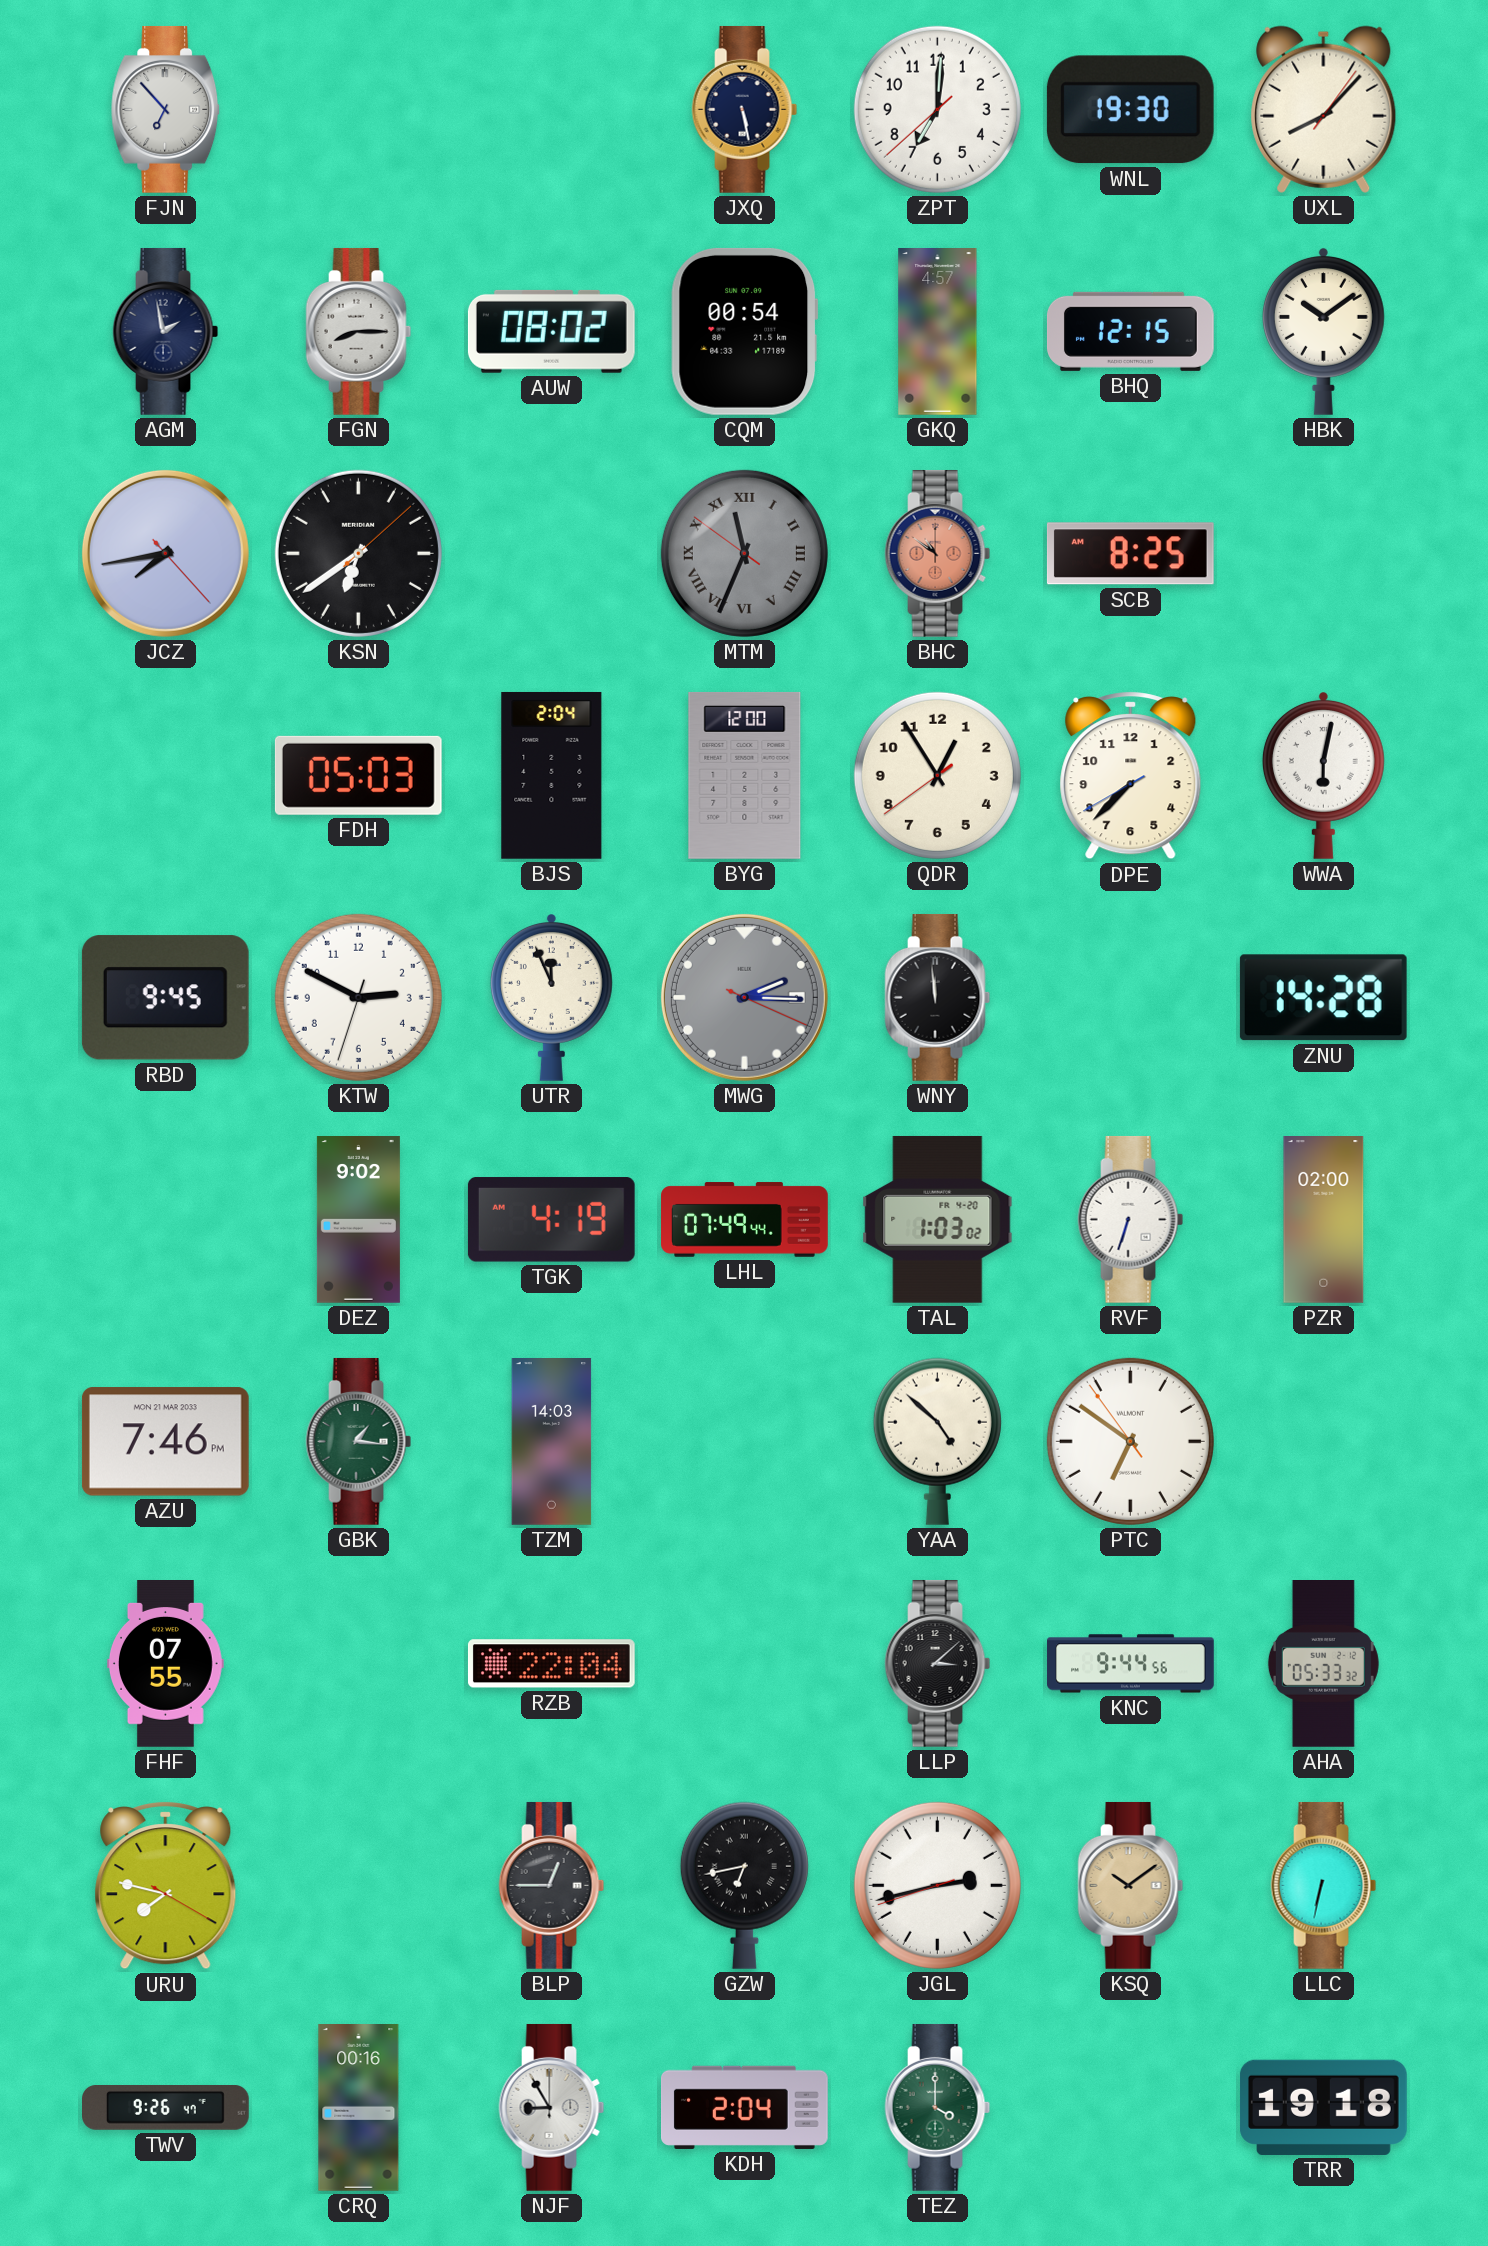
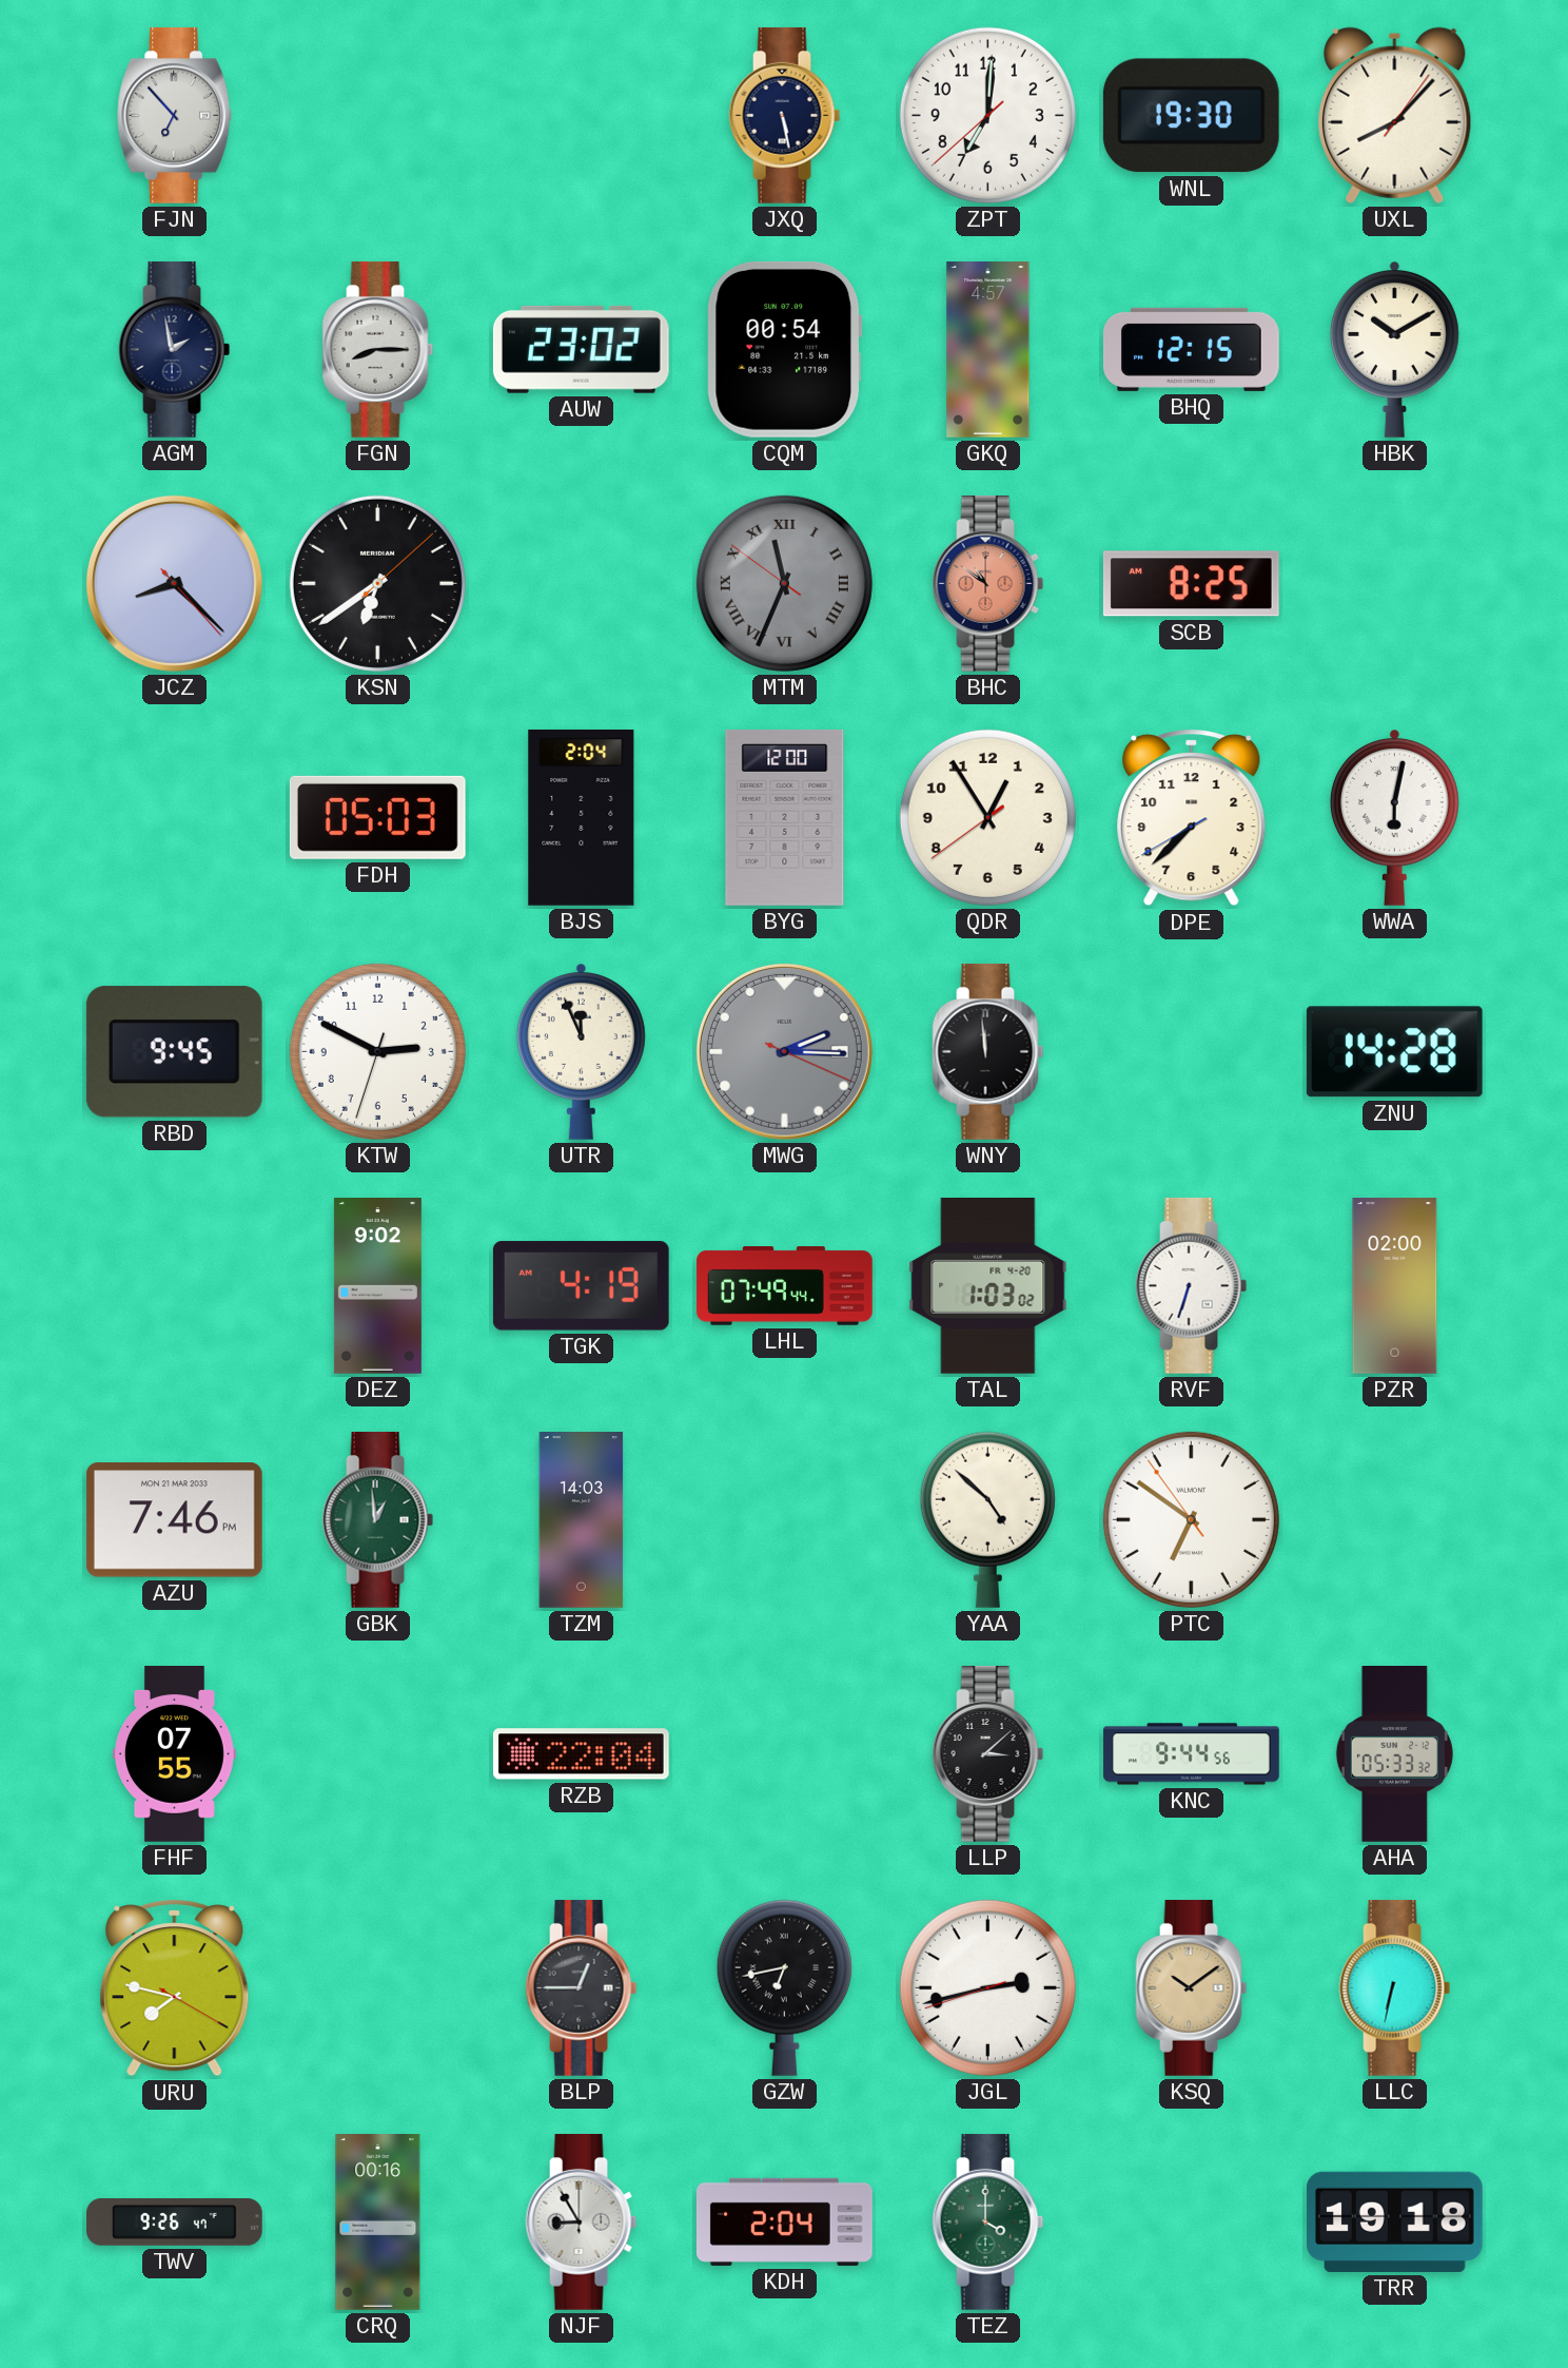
AUW: 08:02 -> 23:02
HBK: 10:09 -> 10:10
JCZ: 7:43 -> 8:22
GBK: 1:16 -> 12:59
